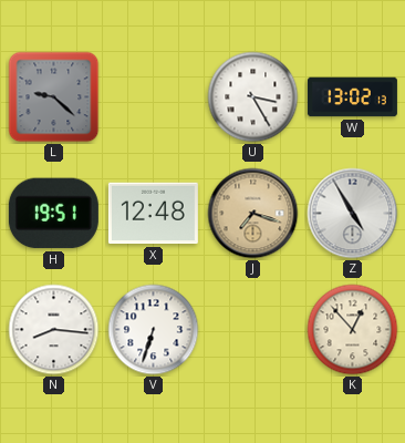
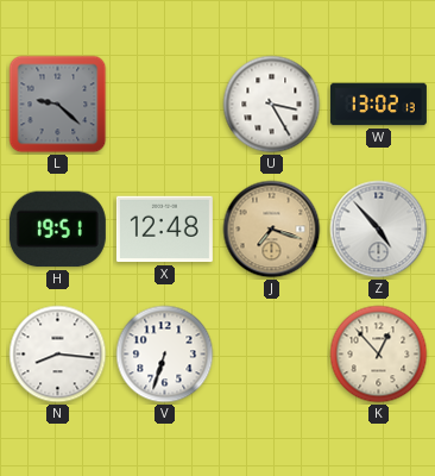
Z: 4:55 -> 4:53
